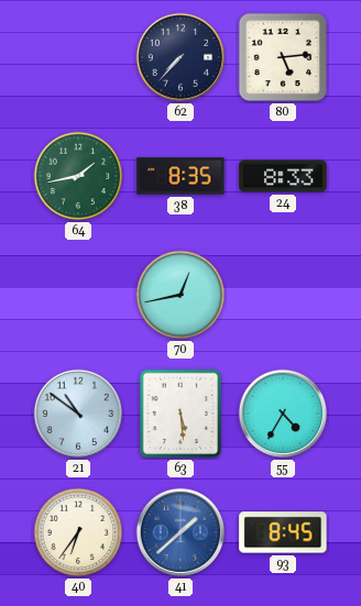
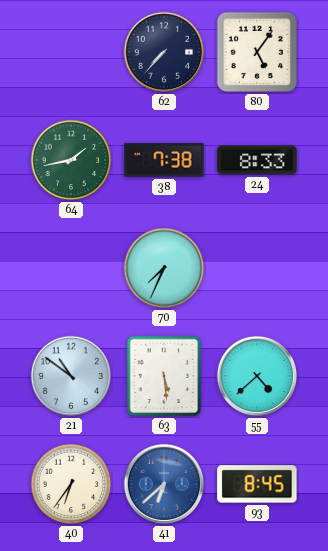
80: 5:14 -> 5:06
38: 8:35 -> 7:38
70: 12:43 -> 7:34
55: 4:35 -> 4:38
41: 1:38 -> 6:38
